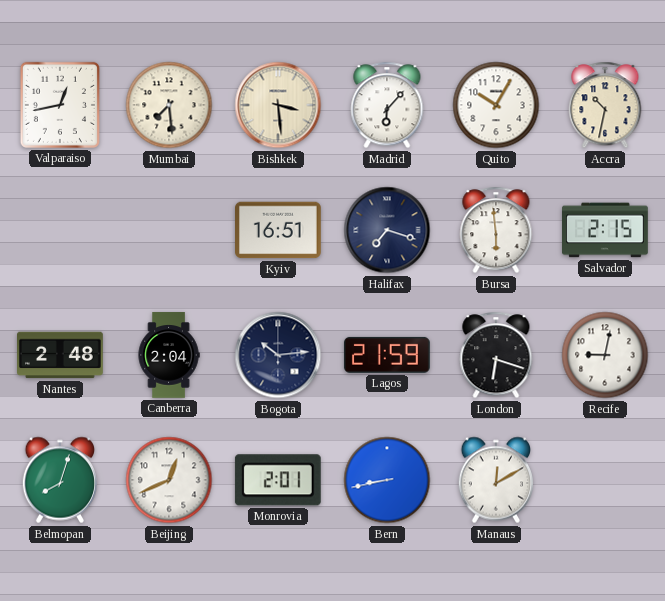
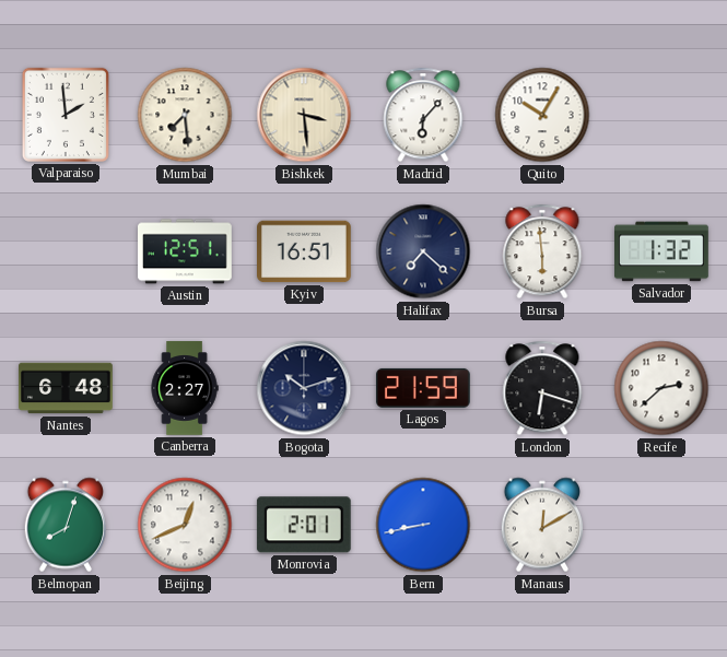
Valparaiso: 12:43 -> 1:59
Accra: 10:32 -> none
Austin: none -> 12:51
Halifax: 7:18 -> 7:22
Salvador: 2:15 -> 1:32
Nantes: 2:48 -> 6:48
Canberra: 2:04 -> 2:27
Bogota: 10:14 -> 10:12
Recife: 9:02 -> 2:38
